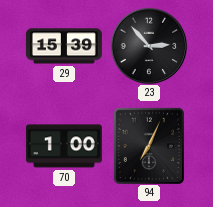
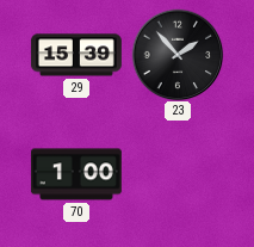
23: 2:53 -> 1:53
94: 7:04 -> none
